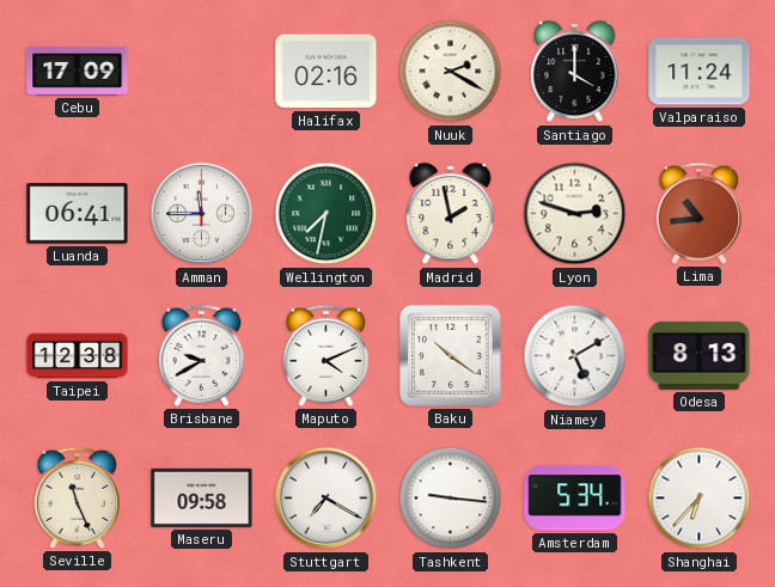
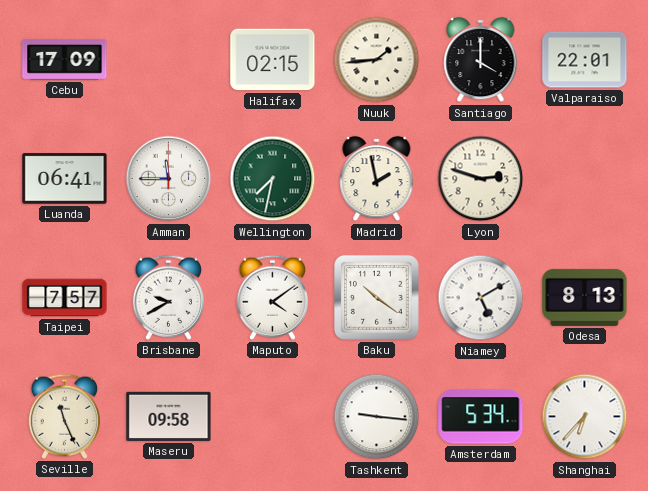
Halifax: 02:16 -> 02:15
Nuuk: 2:20 -> 1:44
Valparaiso: 11:24 -> 22:01
Lima: 10:44 -> none
Taipei: 12:38 -> 7:57
Maputo: 4:11 -> 4:09
Stuttgart: 7:20 -> none
